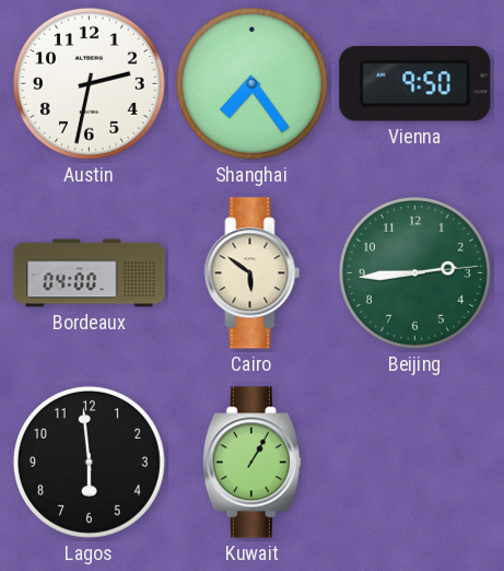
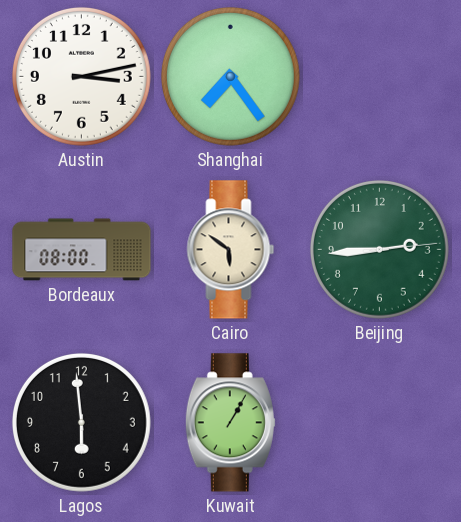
Austin: 2:32 -> 3:13
Vienna: 9:50 -> none
Bordeaux: 04:00 -> 08:00
